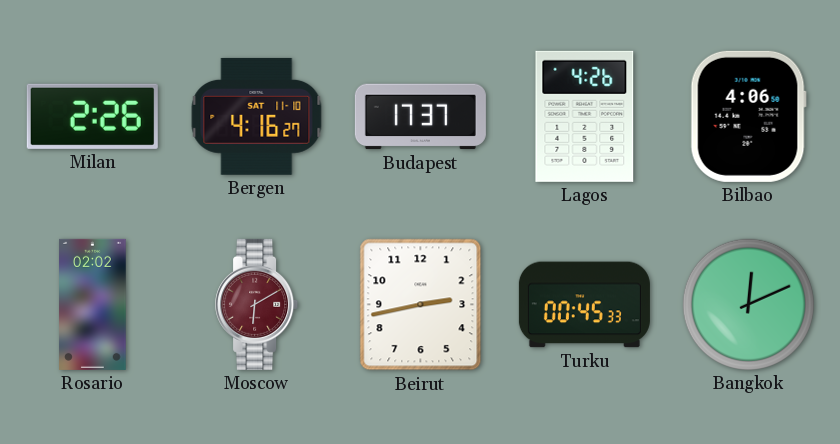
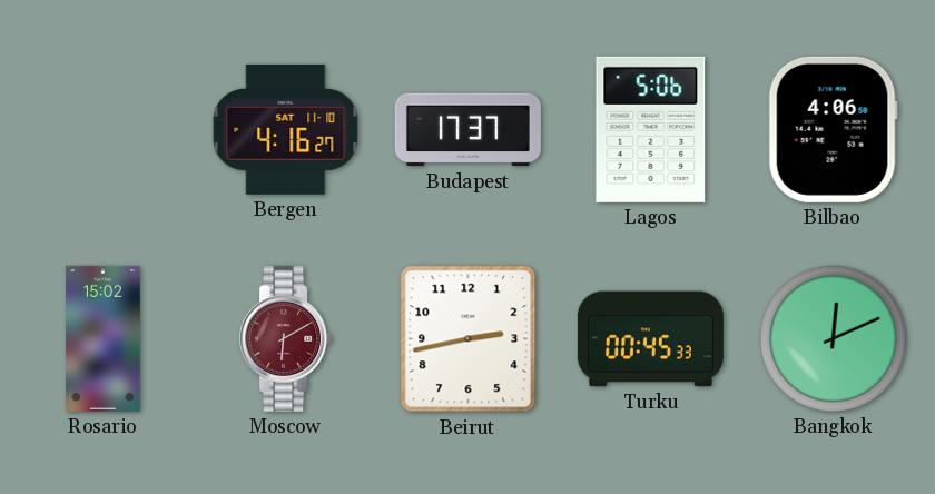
Milan: 2:26 -> none
Lagos: 4:26 -> 5:06
Rosario: 02:02 -> 15:02
